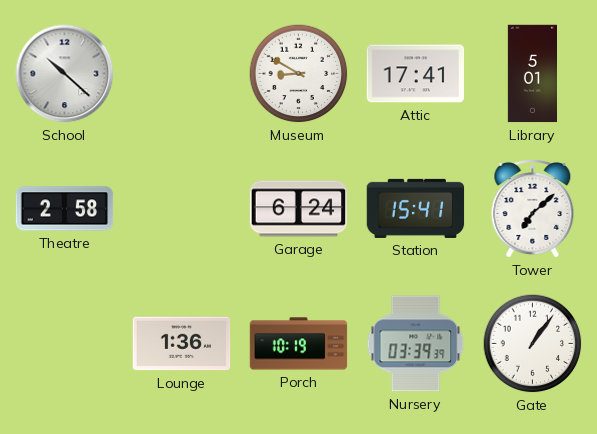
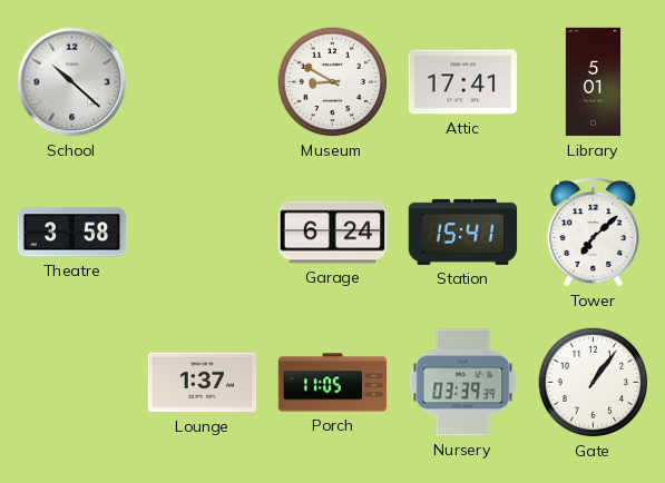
Theatre: 2:58 -> 3:58
Lounge: 1:36 -> 1:37
Porch: 10:19 -> 11:05
